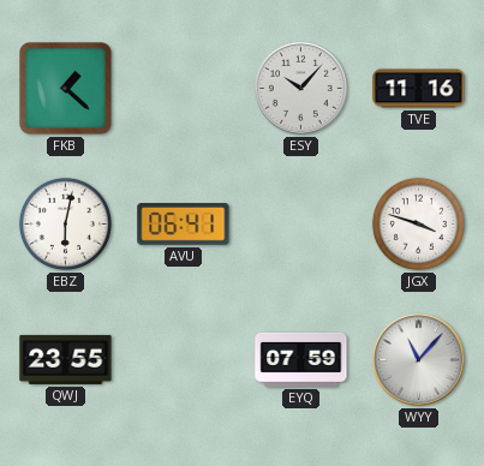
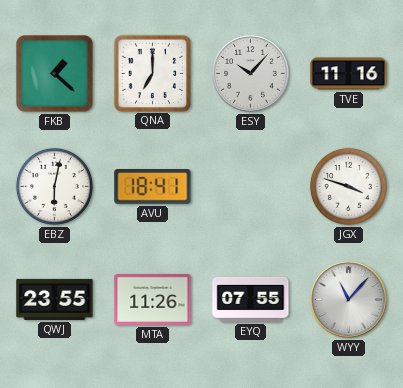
QNA: none -> 7:00
AVU: 06:41 -> 18:41
MTA: none -> 11:26
EYQ: 07:59 -> 07:55
